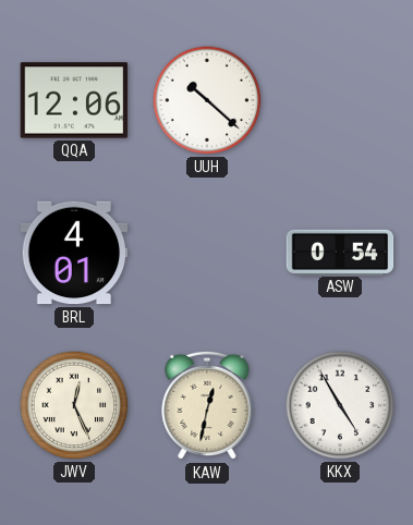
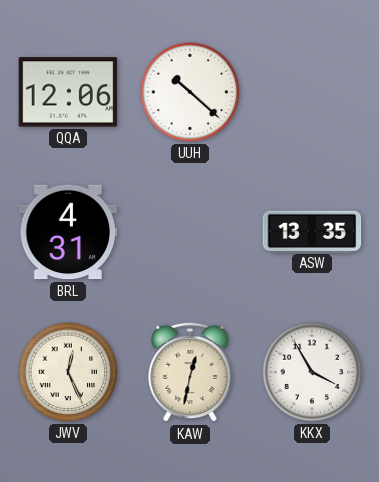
BRL: 4:01 -> 4:31
ASW: 0:54 -> 13:35
KKX: 4:55 -> 3:55
